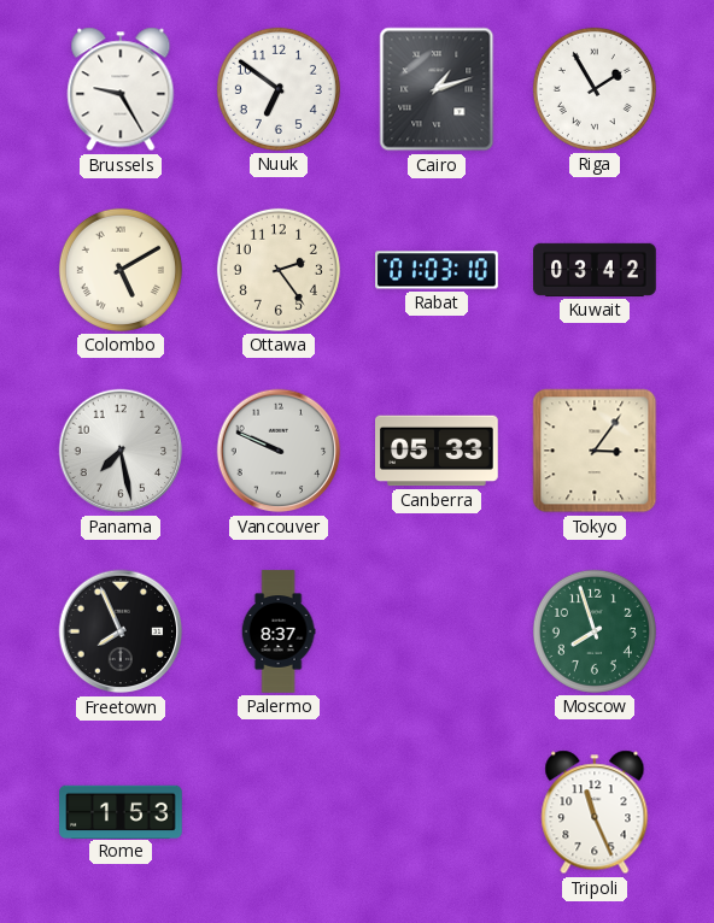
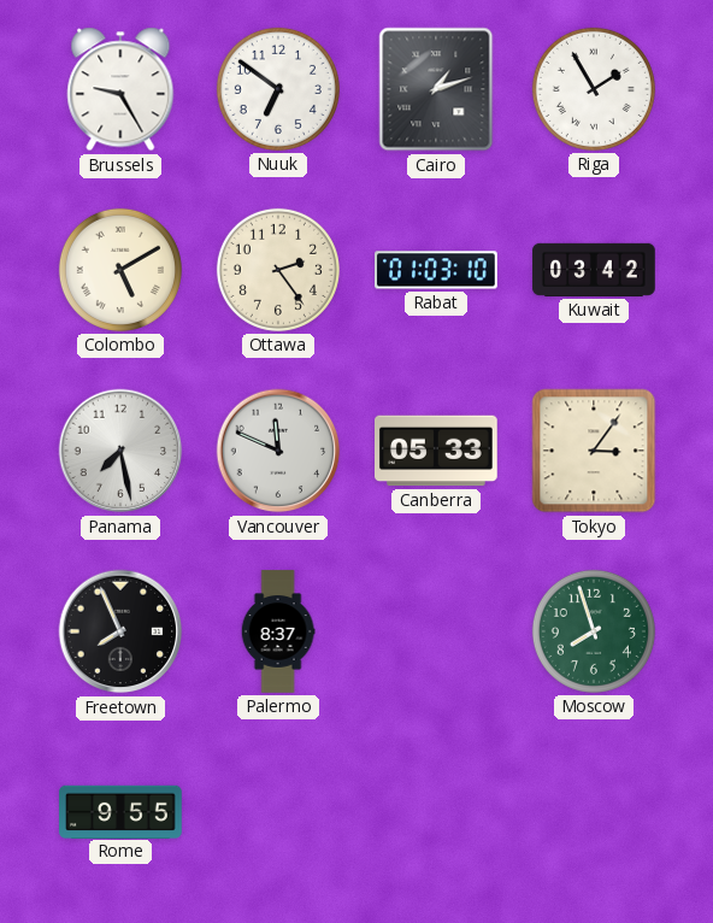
Vancouver: 9:49 -> 11:49
Rome: 1:53 -> 9:55
Tripoli: 11:26 -> none
